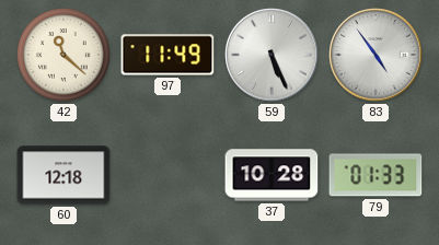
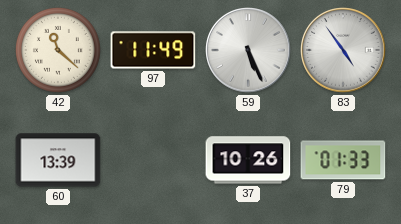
60: 12:18 -> 13:39
37: 10:28 -> 10:26
